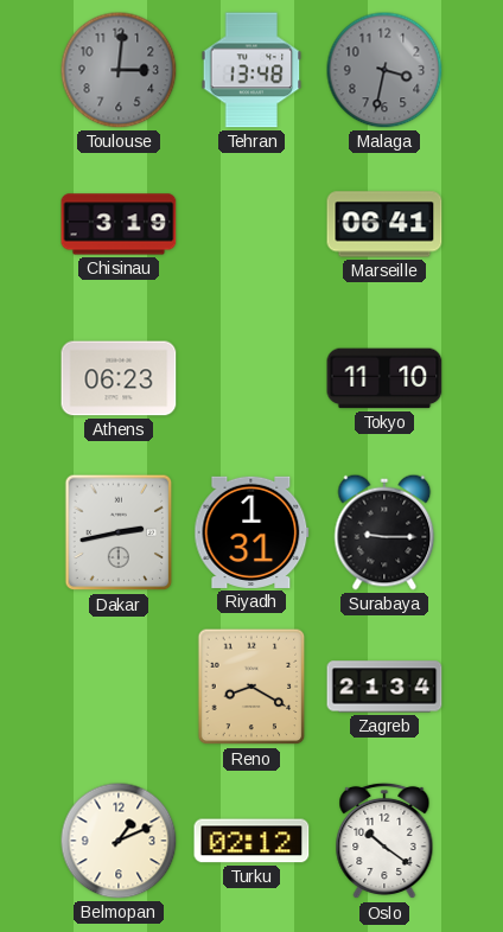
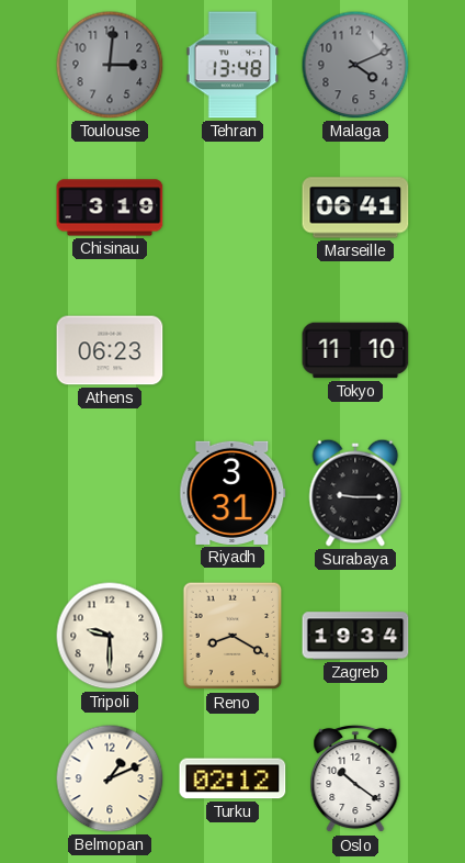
Malaga: 3:32 -> 4:11
Dakar: 2:43 -> none
Riyadh: 1:31 -> 3:31
Tripoli: none -> 9:30
Zagreb: 21:34 -> 19:34
